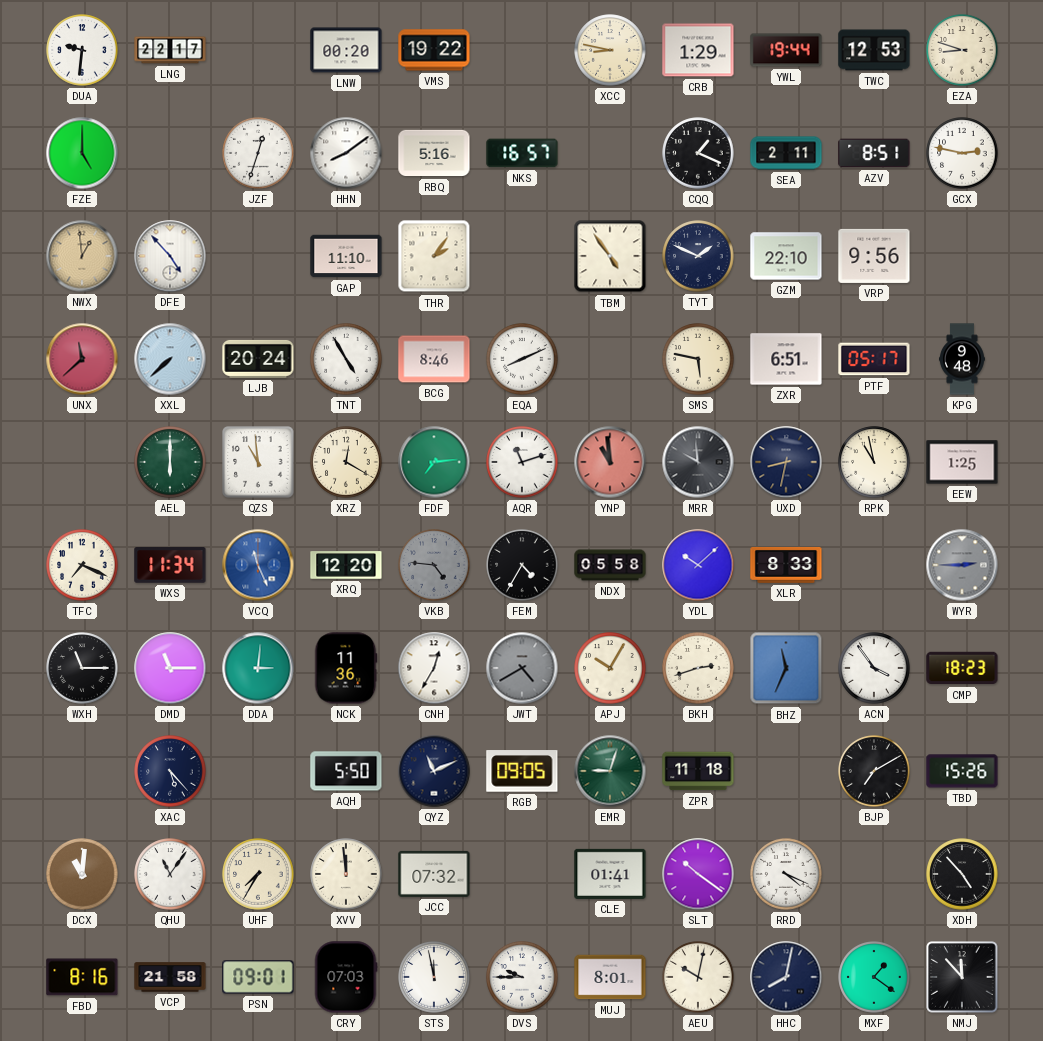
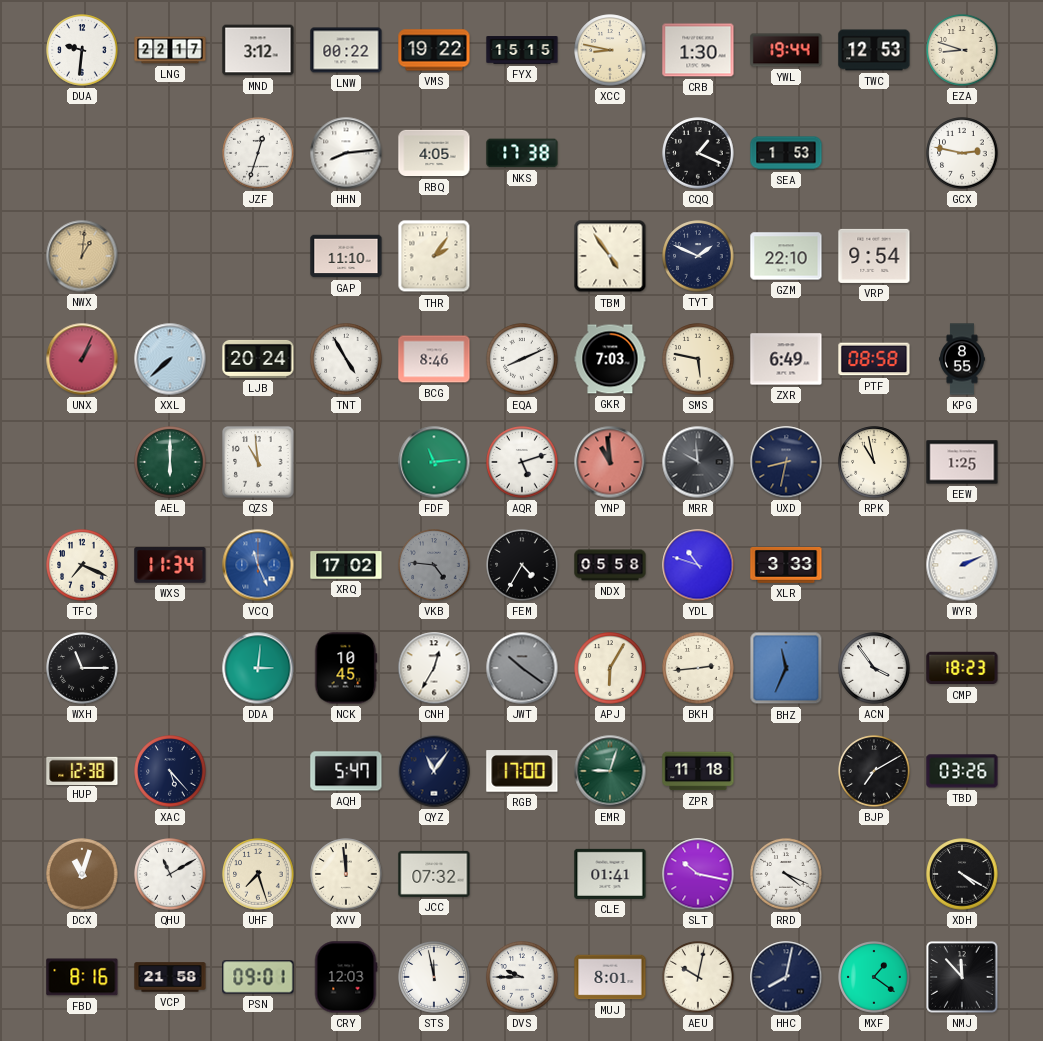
MND: none -> 3:12
LNW: 00:20 -> 00:22
FYX: none -> 15:15
CRB: 1:29 -> 1:30
FZE: 5:00 -> none
HHN: 8:09 -> 8:14
RBQ: 5:16 -> 4:05
NKS: 16:57 -> 17:38
SEA: 2:11 -> 1:53
AZV: 8:51 -> none
NWX: 12:59 -> 1:01
DFE: 4:53 -> none
VRP: 9:56 -> 9:54
UNX: 11:38 -> 1:04
GKR: none -> 7:03
ZXR: 6:51 -> 6:49
PTF: 05:17 -> 08:58
KPG: 9:48 -> 8:55
XRZ: 12:20 -> none
FDF: 7:14 -> 11:14
AQR: 11:12 -> 5:12
XRQ: 12:20 -> 17:02
YDL: 10:08 -> 10:48
XLR: 8:33 -> 3:33
WYR: 2:45 -> 2:11
WYR dial: grey -> white
DMD: 11:15 -> none
NCK: 11:36 -> 10:45
JWT: 4:40 -> 10:21
APJ: 10:05 -> 6:05
BKH: 2:42 -> 2:44
HUP: none -> 12:38
AQH: 5:50 -> 5:47
QYZ: 11:11 -> 11:06
RGB: 09:05 -> 17:00
TBD: 15:26 -> 03:26
DCX: 11:01 -> 11:03
QHU: 11:06 -> 11:10
UHF: 7:35 -> 7:27
SLT: 10:21 -> 10:17
XDH: 4:53 -> 4:20
CRY: 07:03 -> 12:03
